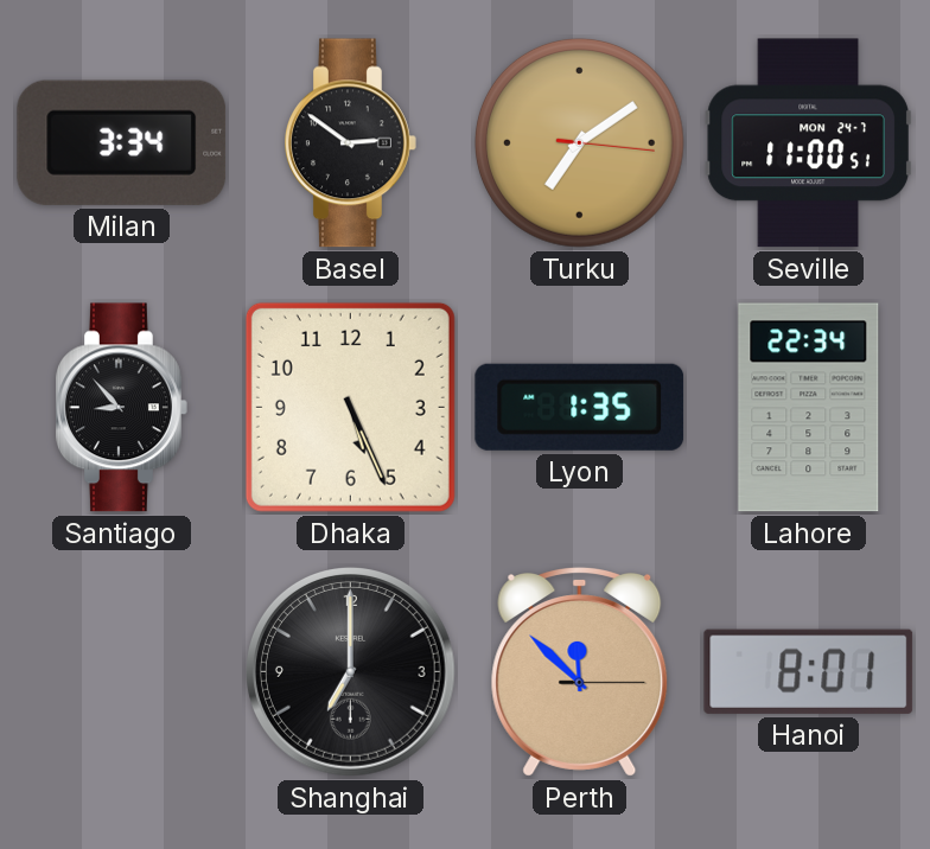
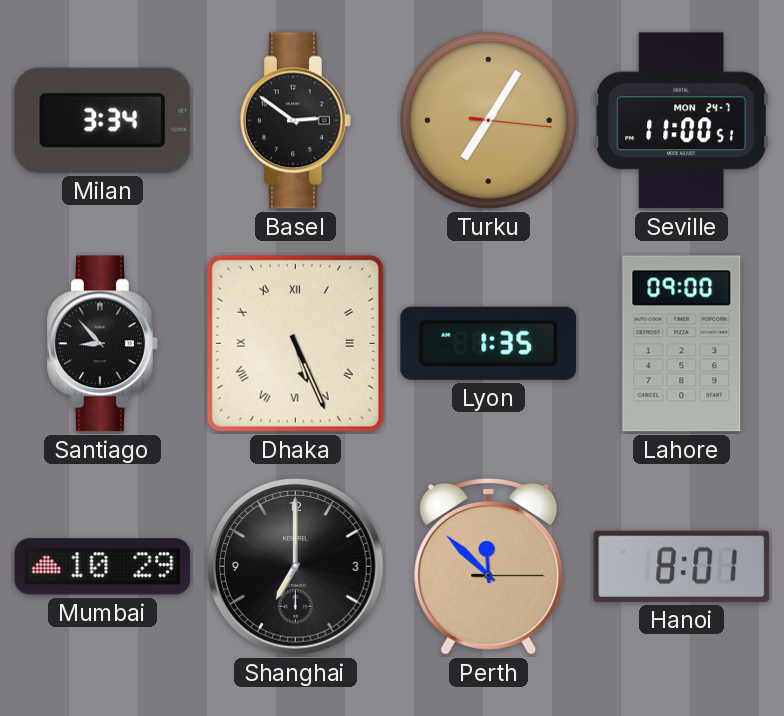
Turku: 7:09 -> 7:05
Dhaka numerals: Arabic -> Roman
Lahore: 22:34 -> 09:00
Mumbai: none -> 10:29
